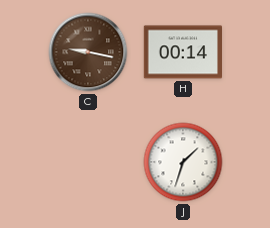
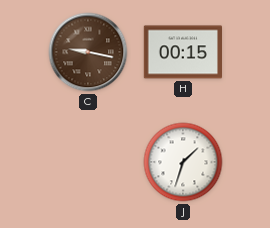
H: 00:14 -> 00:15
